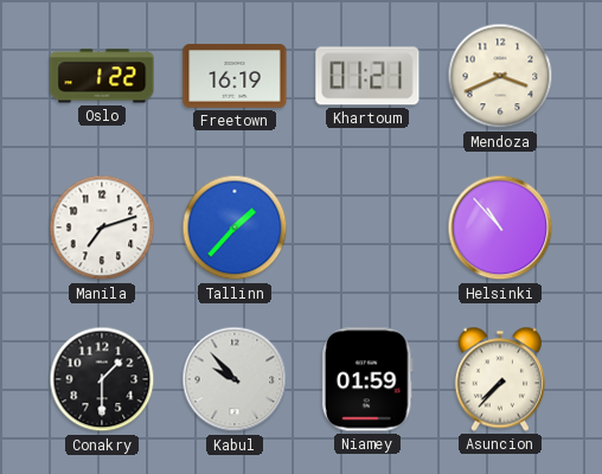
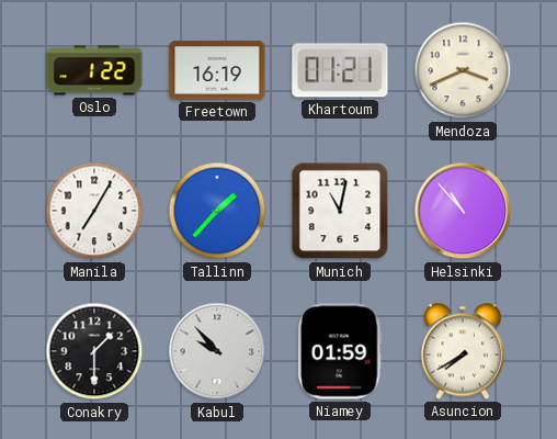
Manila: 7:12 -> 7:05
Munich: none -> 11:02
Asuncion: 7:37 -> 7:40
